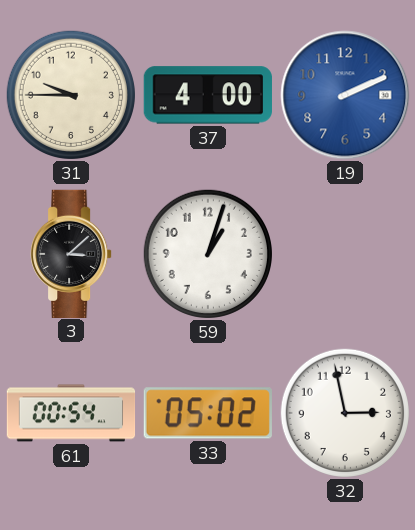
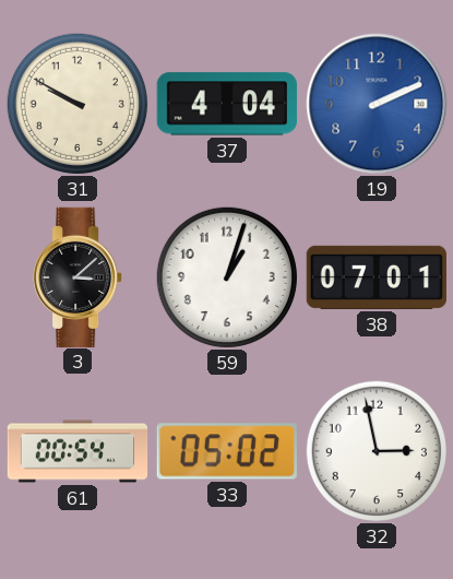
31: 9:45 -> 9:50
37: 4:00 -> 4:04
38: none -> 07:01
